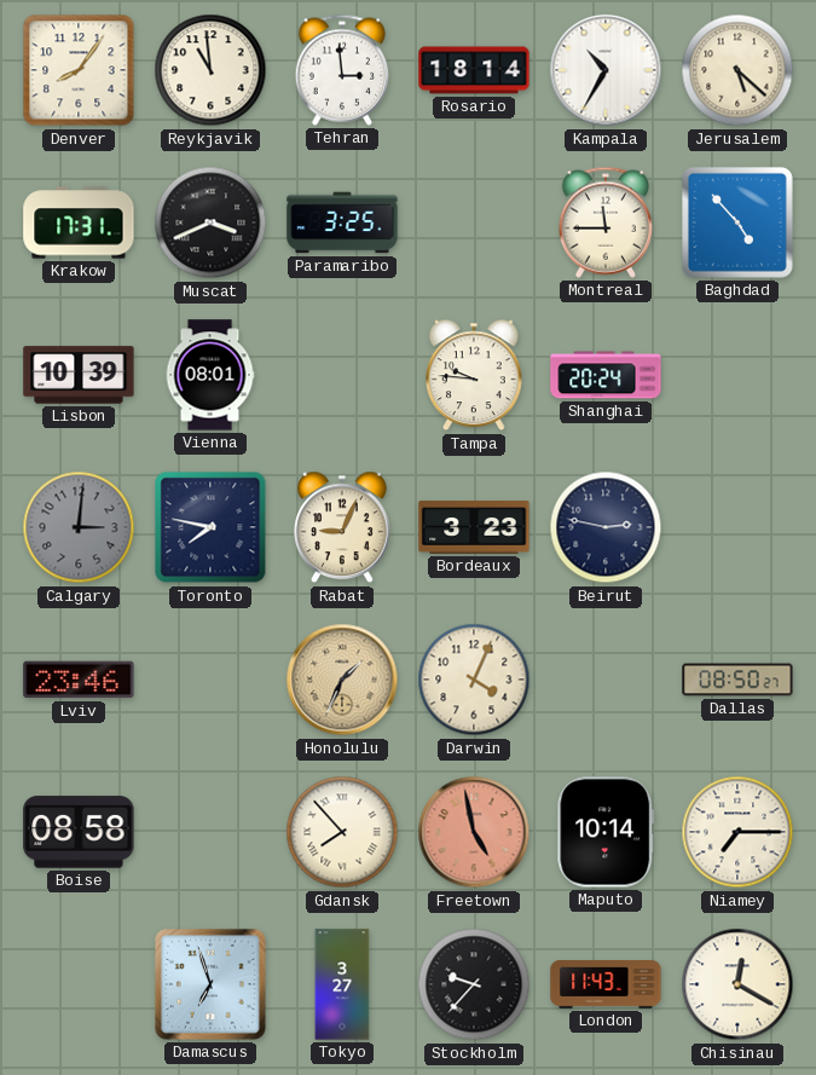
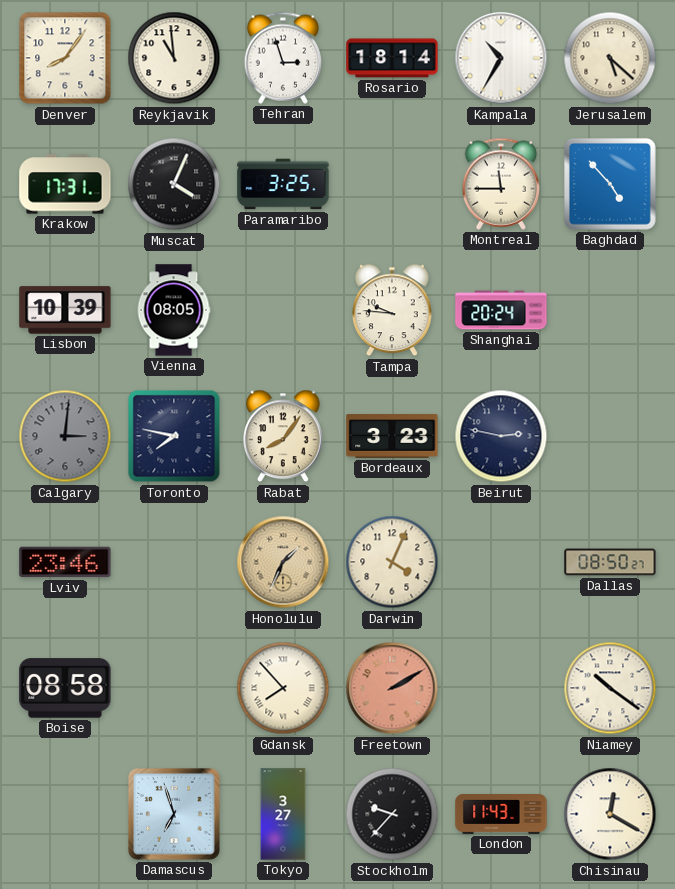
Tehran: 2:59 -> 2:57
Muscat: 3:41 -> 4:04
Vienna: 08:01 -> 08:05
Rabat: 9:04 -> 8:06
Freetown: 4:58 -> 2:10
Maputo: 10:14 -> none
Niamey: 7:15 -> 10:21
